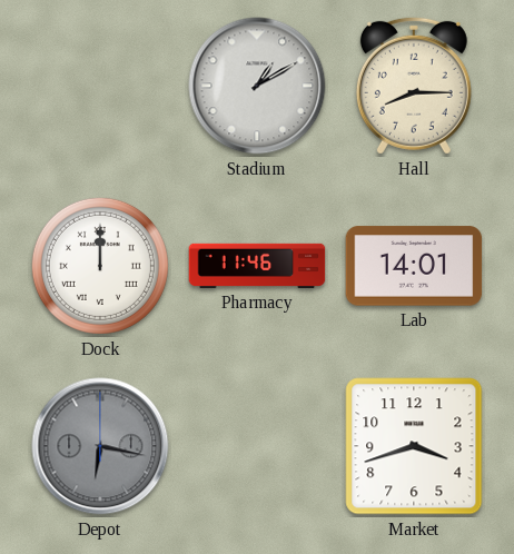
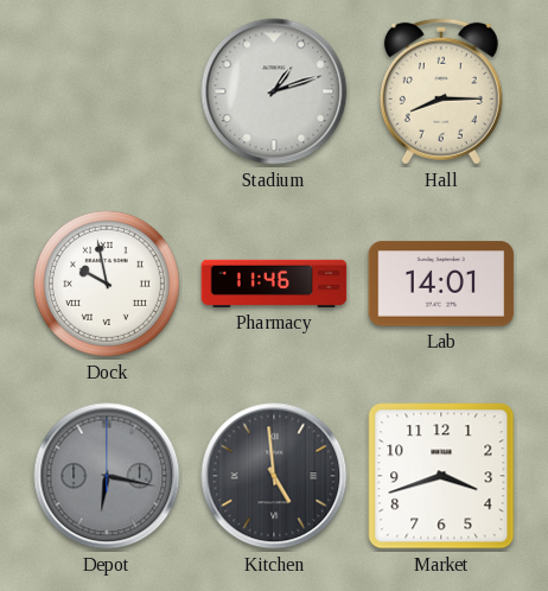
Stadium: 1:10 -> 1:12
Dock: 12:00 -> 9:58
Kitchen: none -> 4:59
